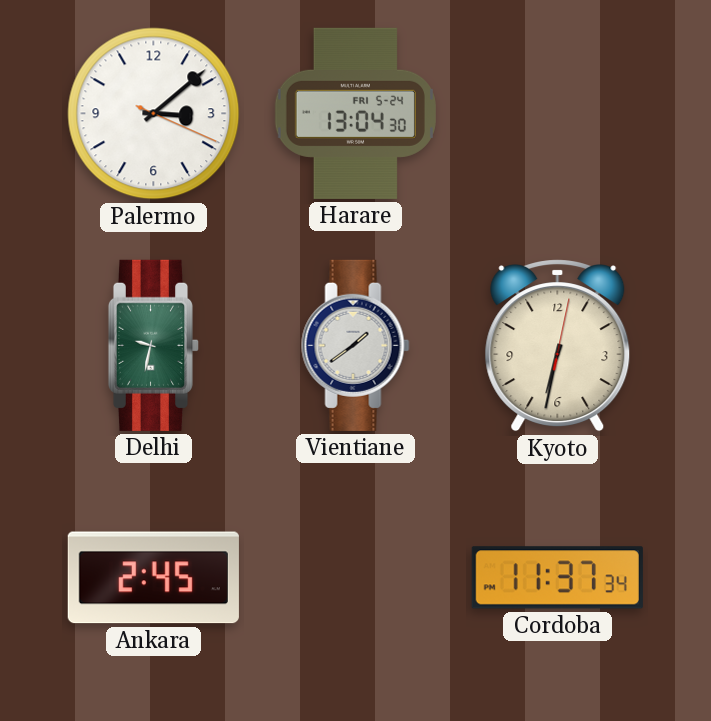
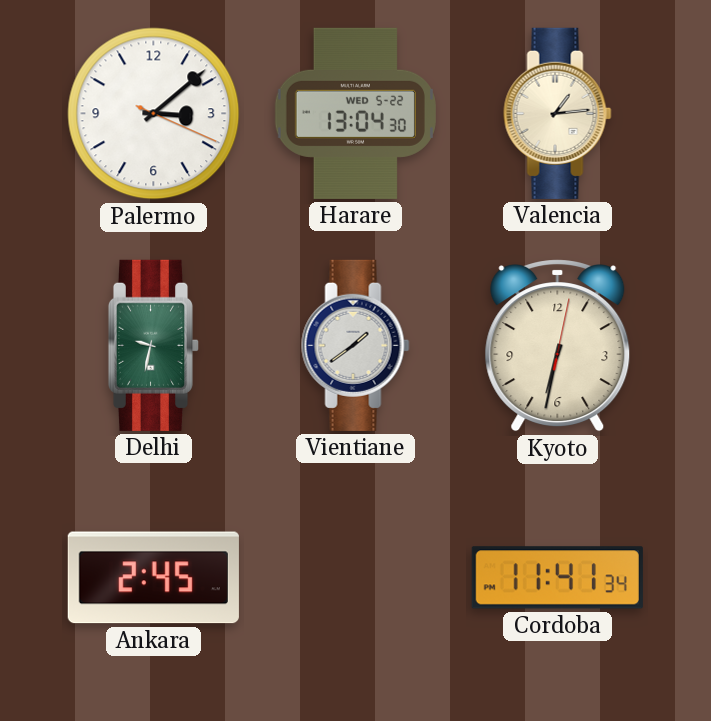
Harare date: FRI 5-24 -> WED 5-22
Valencia: none -> 1:14
Cordoba: 11:37 -> 11:41
